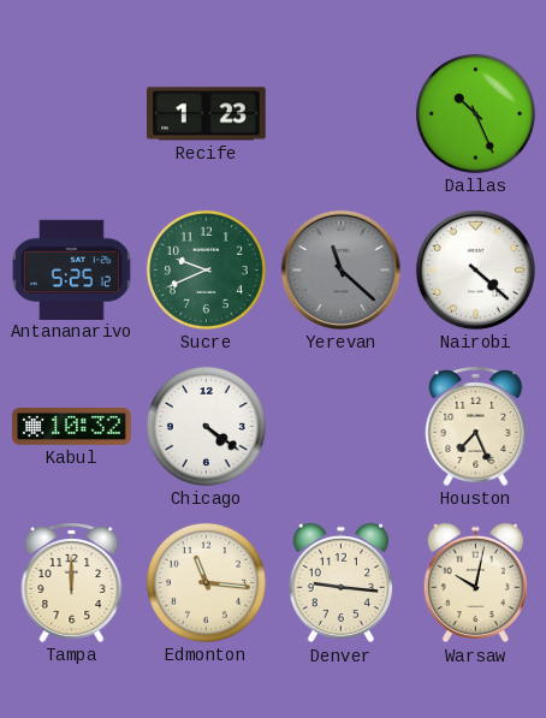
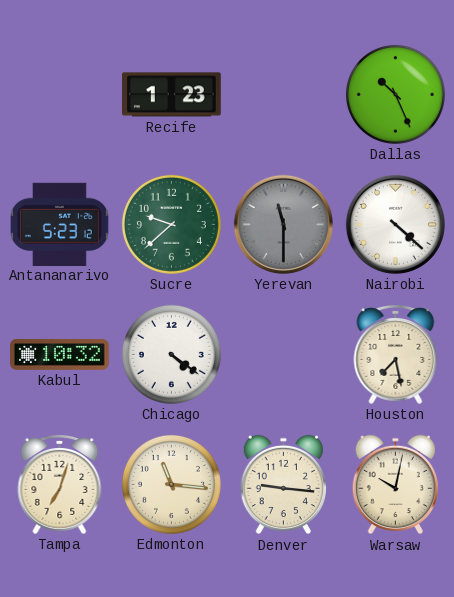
Antananarivo: 5:25 -> 5:23
Sucre: 9:41 -> 9:38
Yerevan: 11:22 -> 11:30
Houston: 7:26 -> 7:28
Tampa: 12:00 -> 7:03
